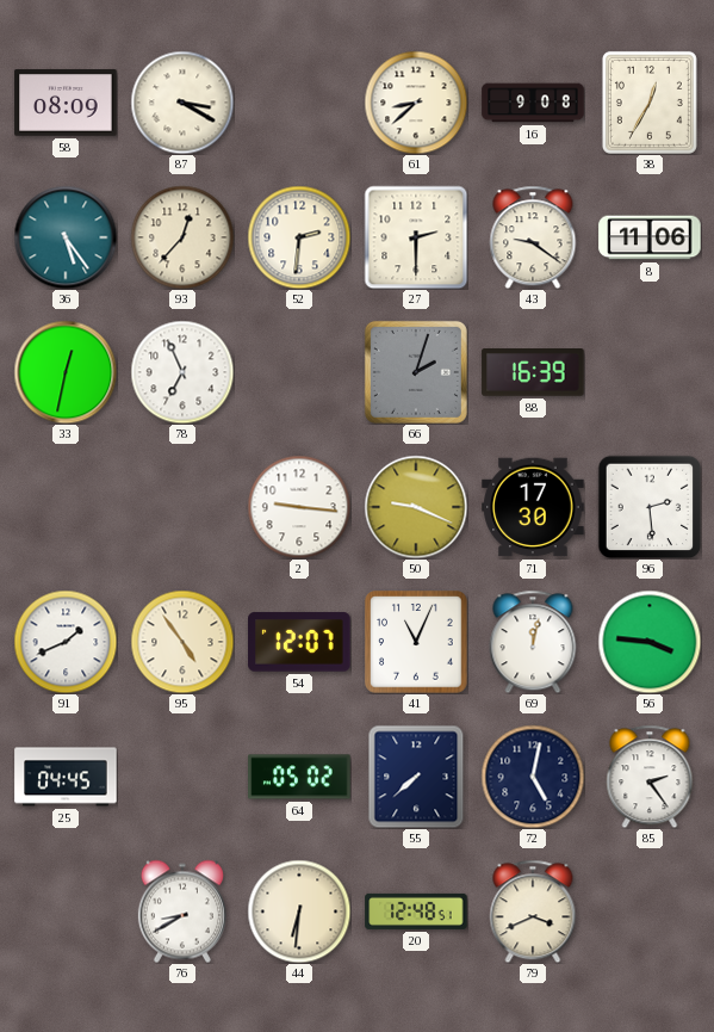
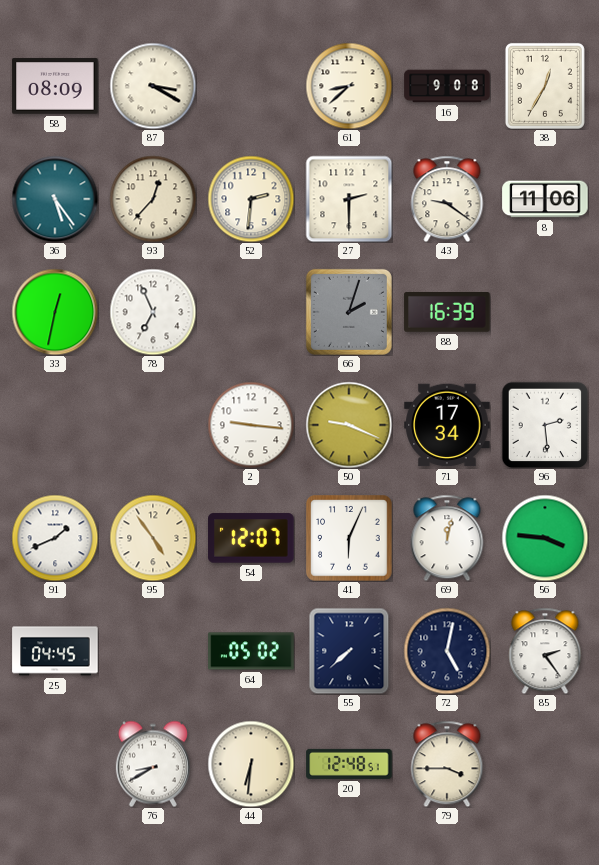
71: 17:30 -> 17:34
41: 11:04 -> 6:04
79: 3:41 -> 3:45
